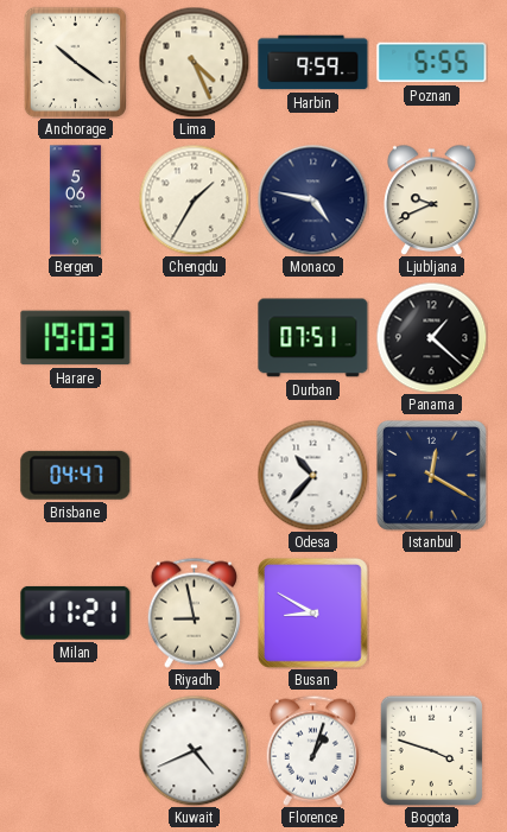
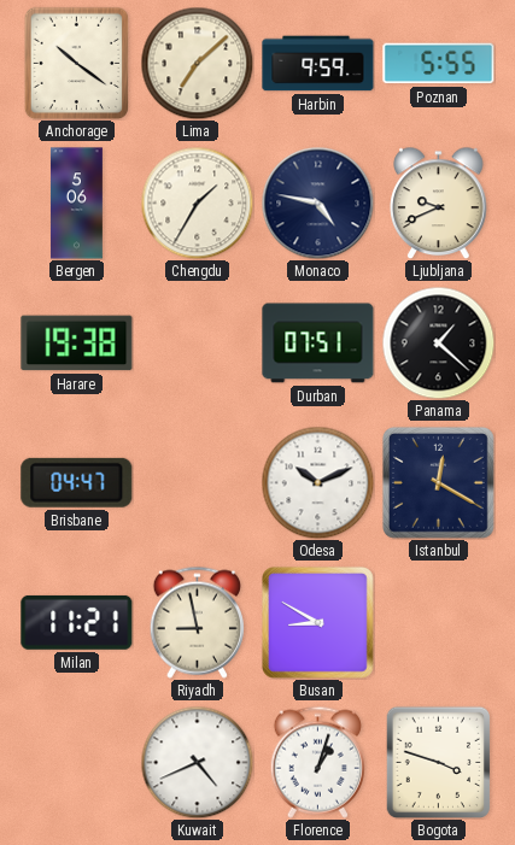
Lima: 4:26 -> 7:08
Harare: 19:03 -> 19:38
Odesa: 10:37 -> 10:11
